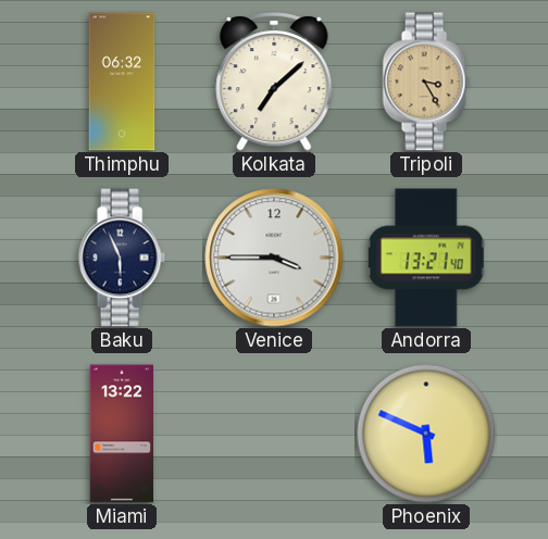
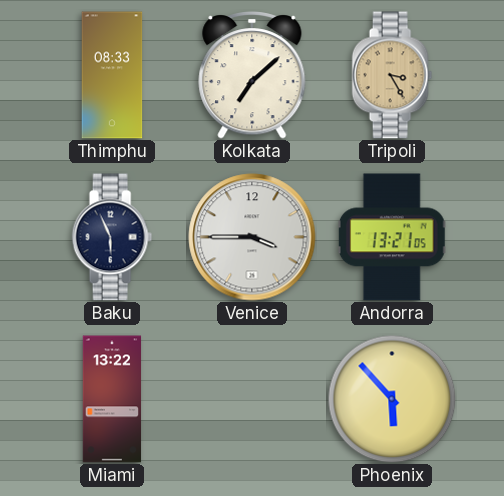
Thimphu: 06:32 -> 08:33
Andorra: 13:21:40 -> 13:21:05
Phoenix: 5:49 -> 5:53
